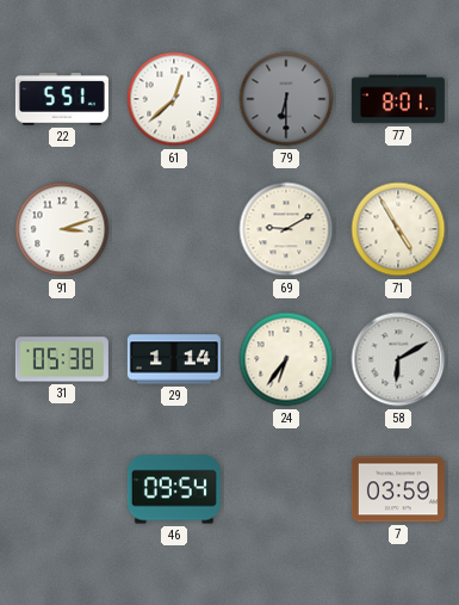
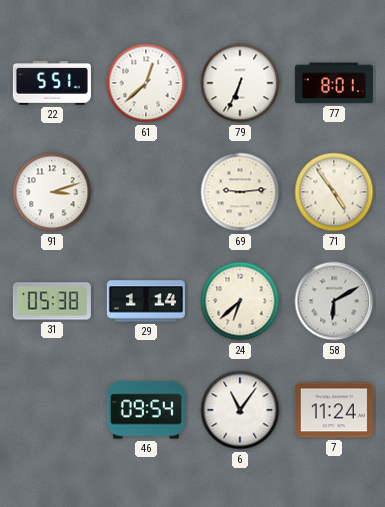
79: 6:30 -> 6:34
79 dial: grey -> white
69: 9:10 -> 9:14
71: 4:55 -> 4:54
24: 6:36 -> 6:38
6: none -> 11:06
7: 03:59 -> 11:24
